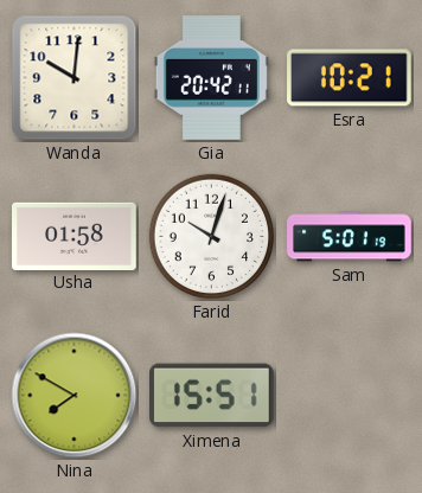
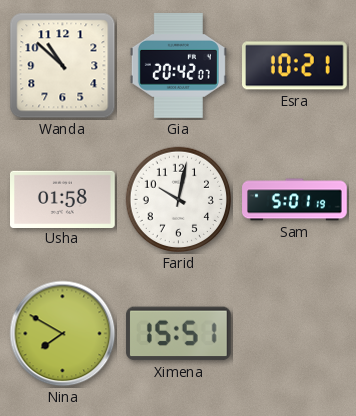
Wanda: 10:01 -> 10:52
Gia: 20:42:11 -> 20:42:07
Farid: 10:03 -> 10:02
